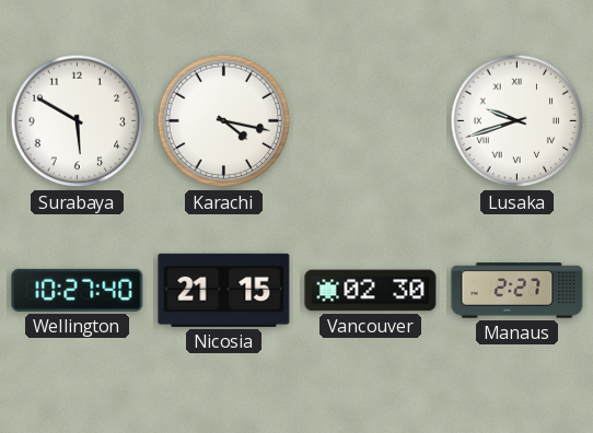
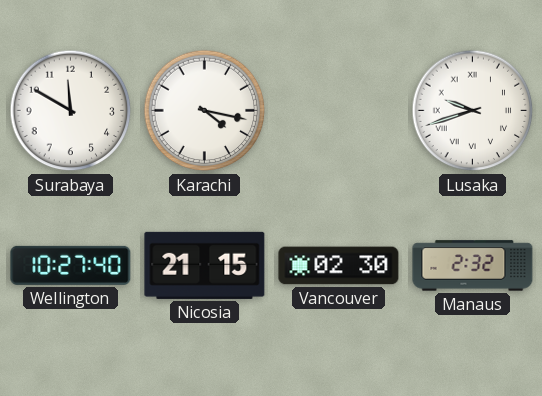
Surabaya: 5:50 -> 11:50
Manaus: 2:27 -> 2:32
